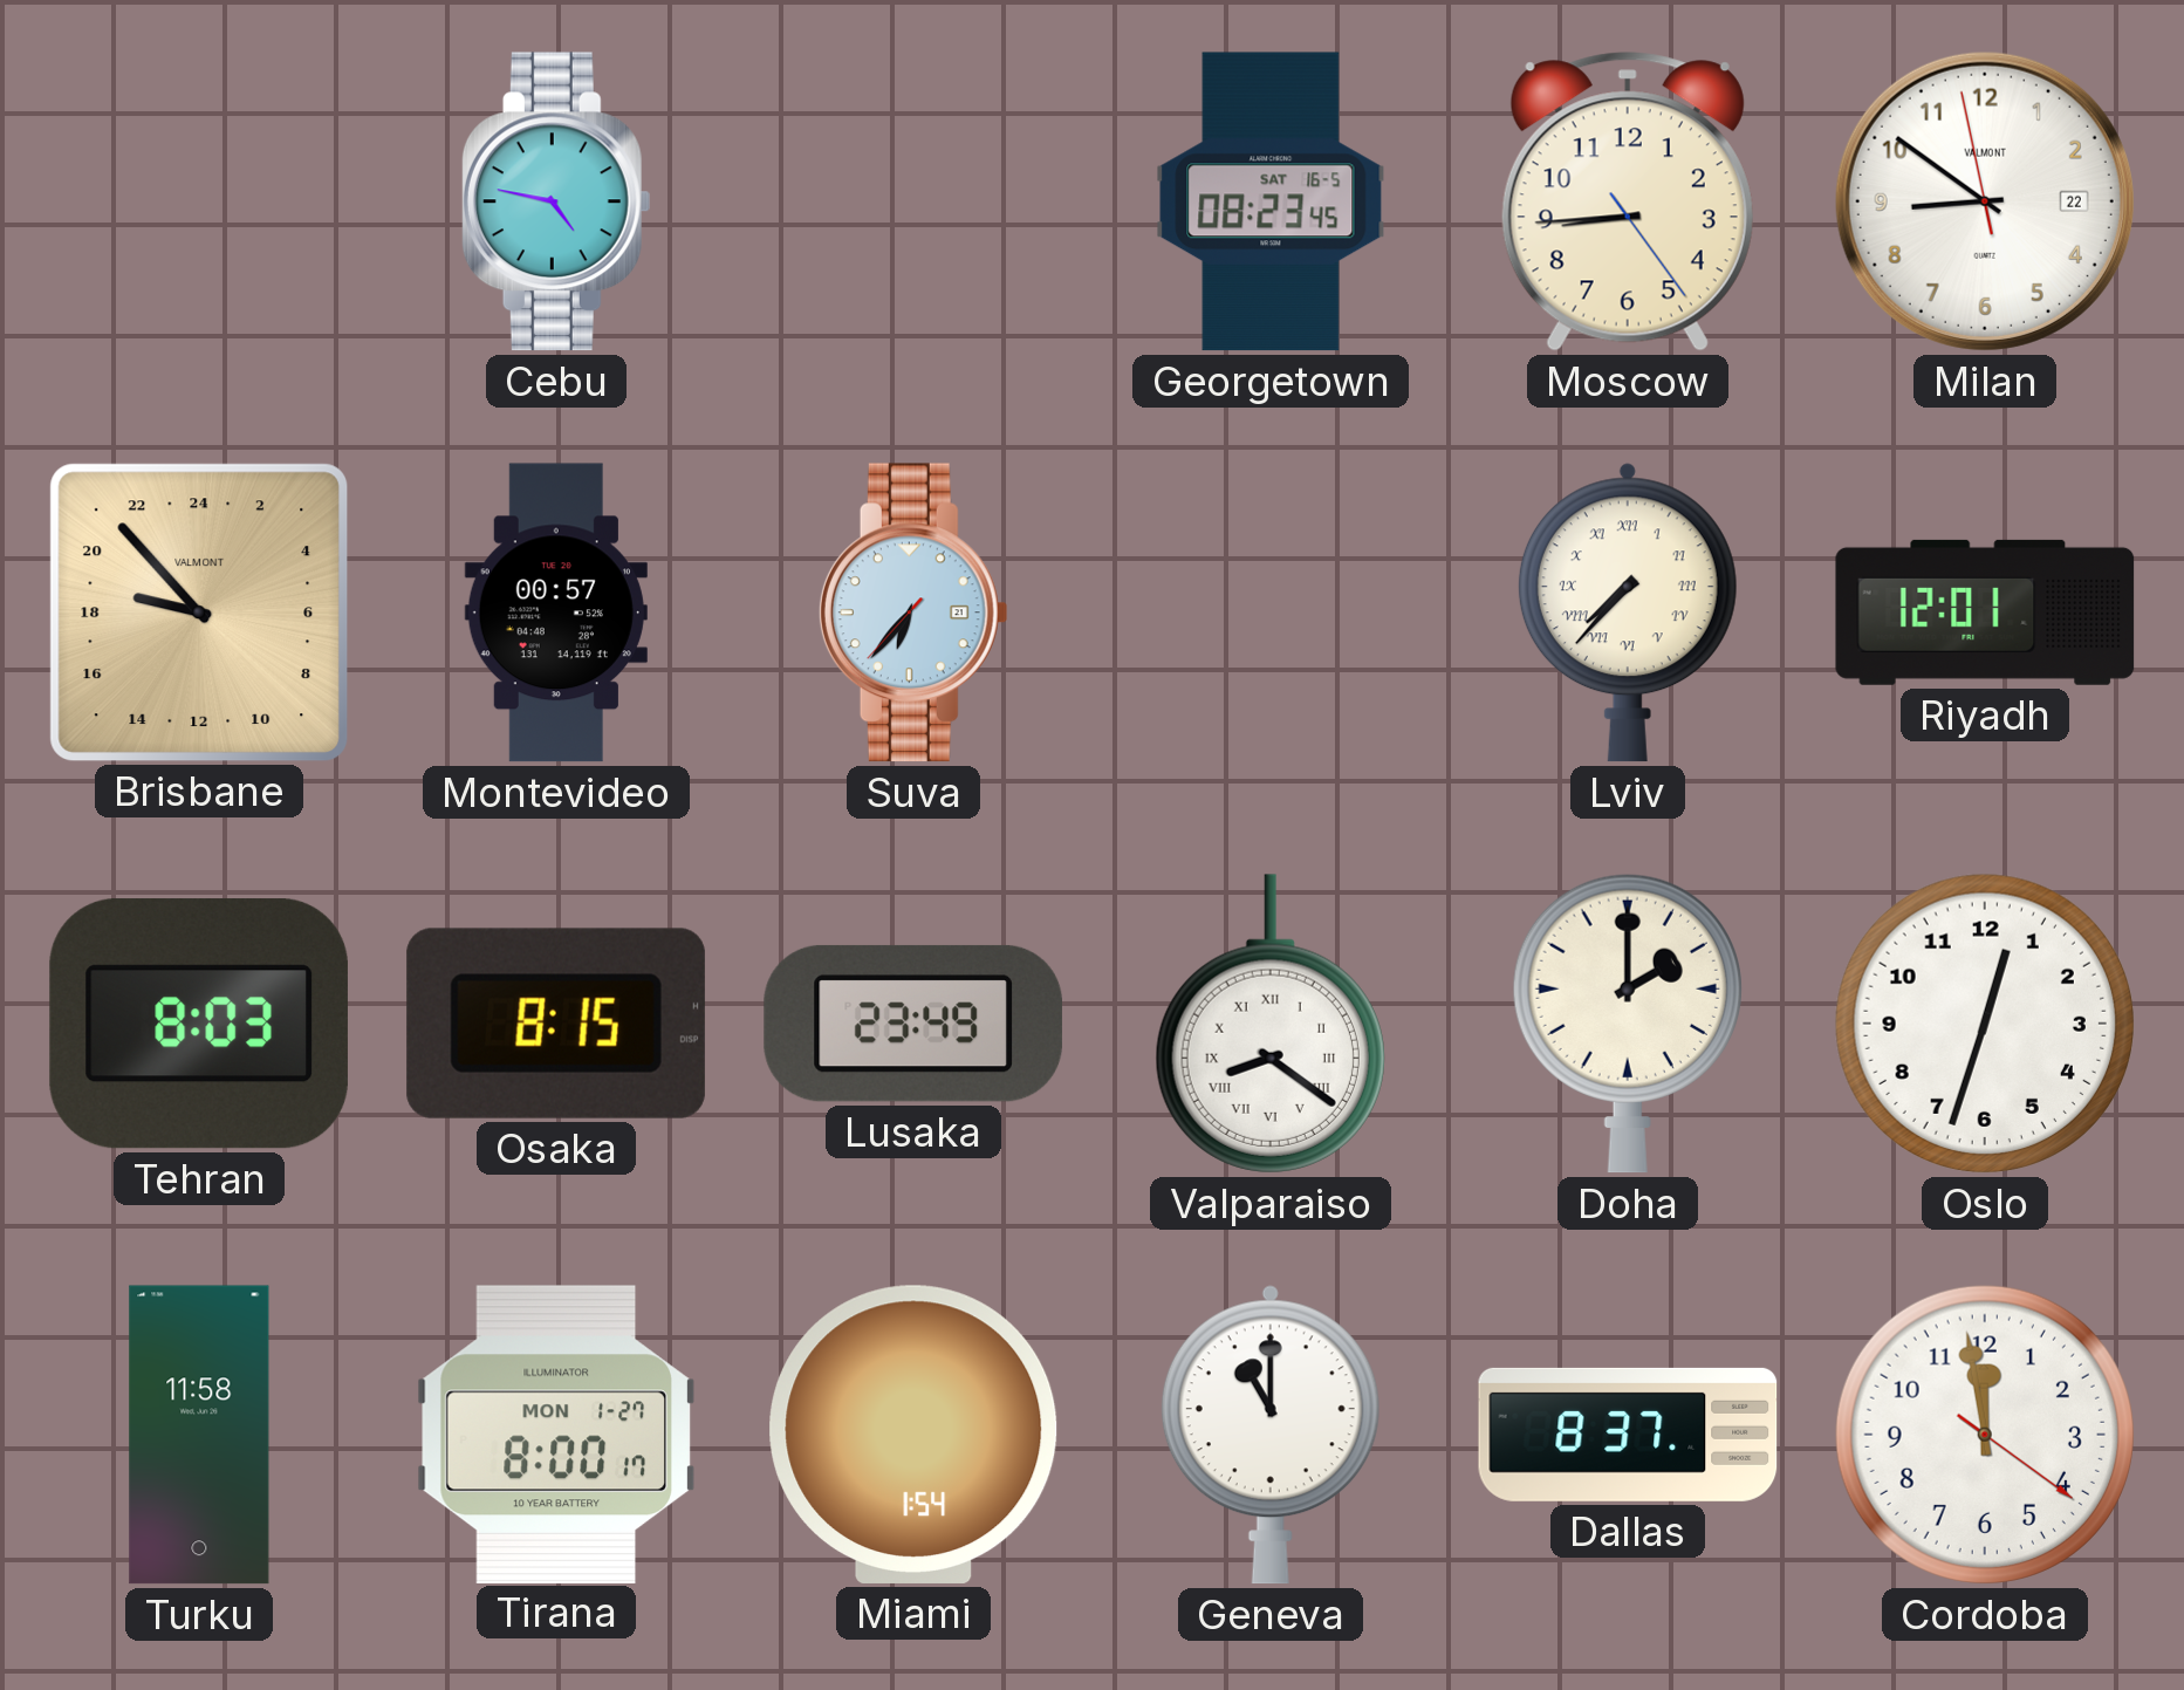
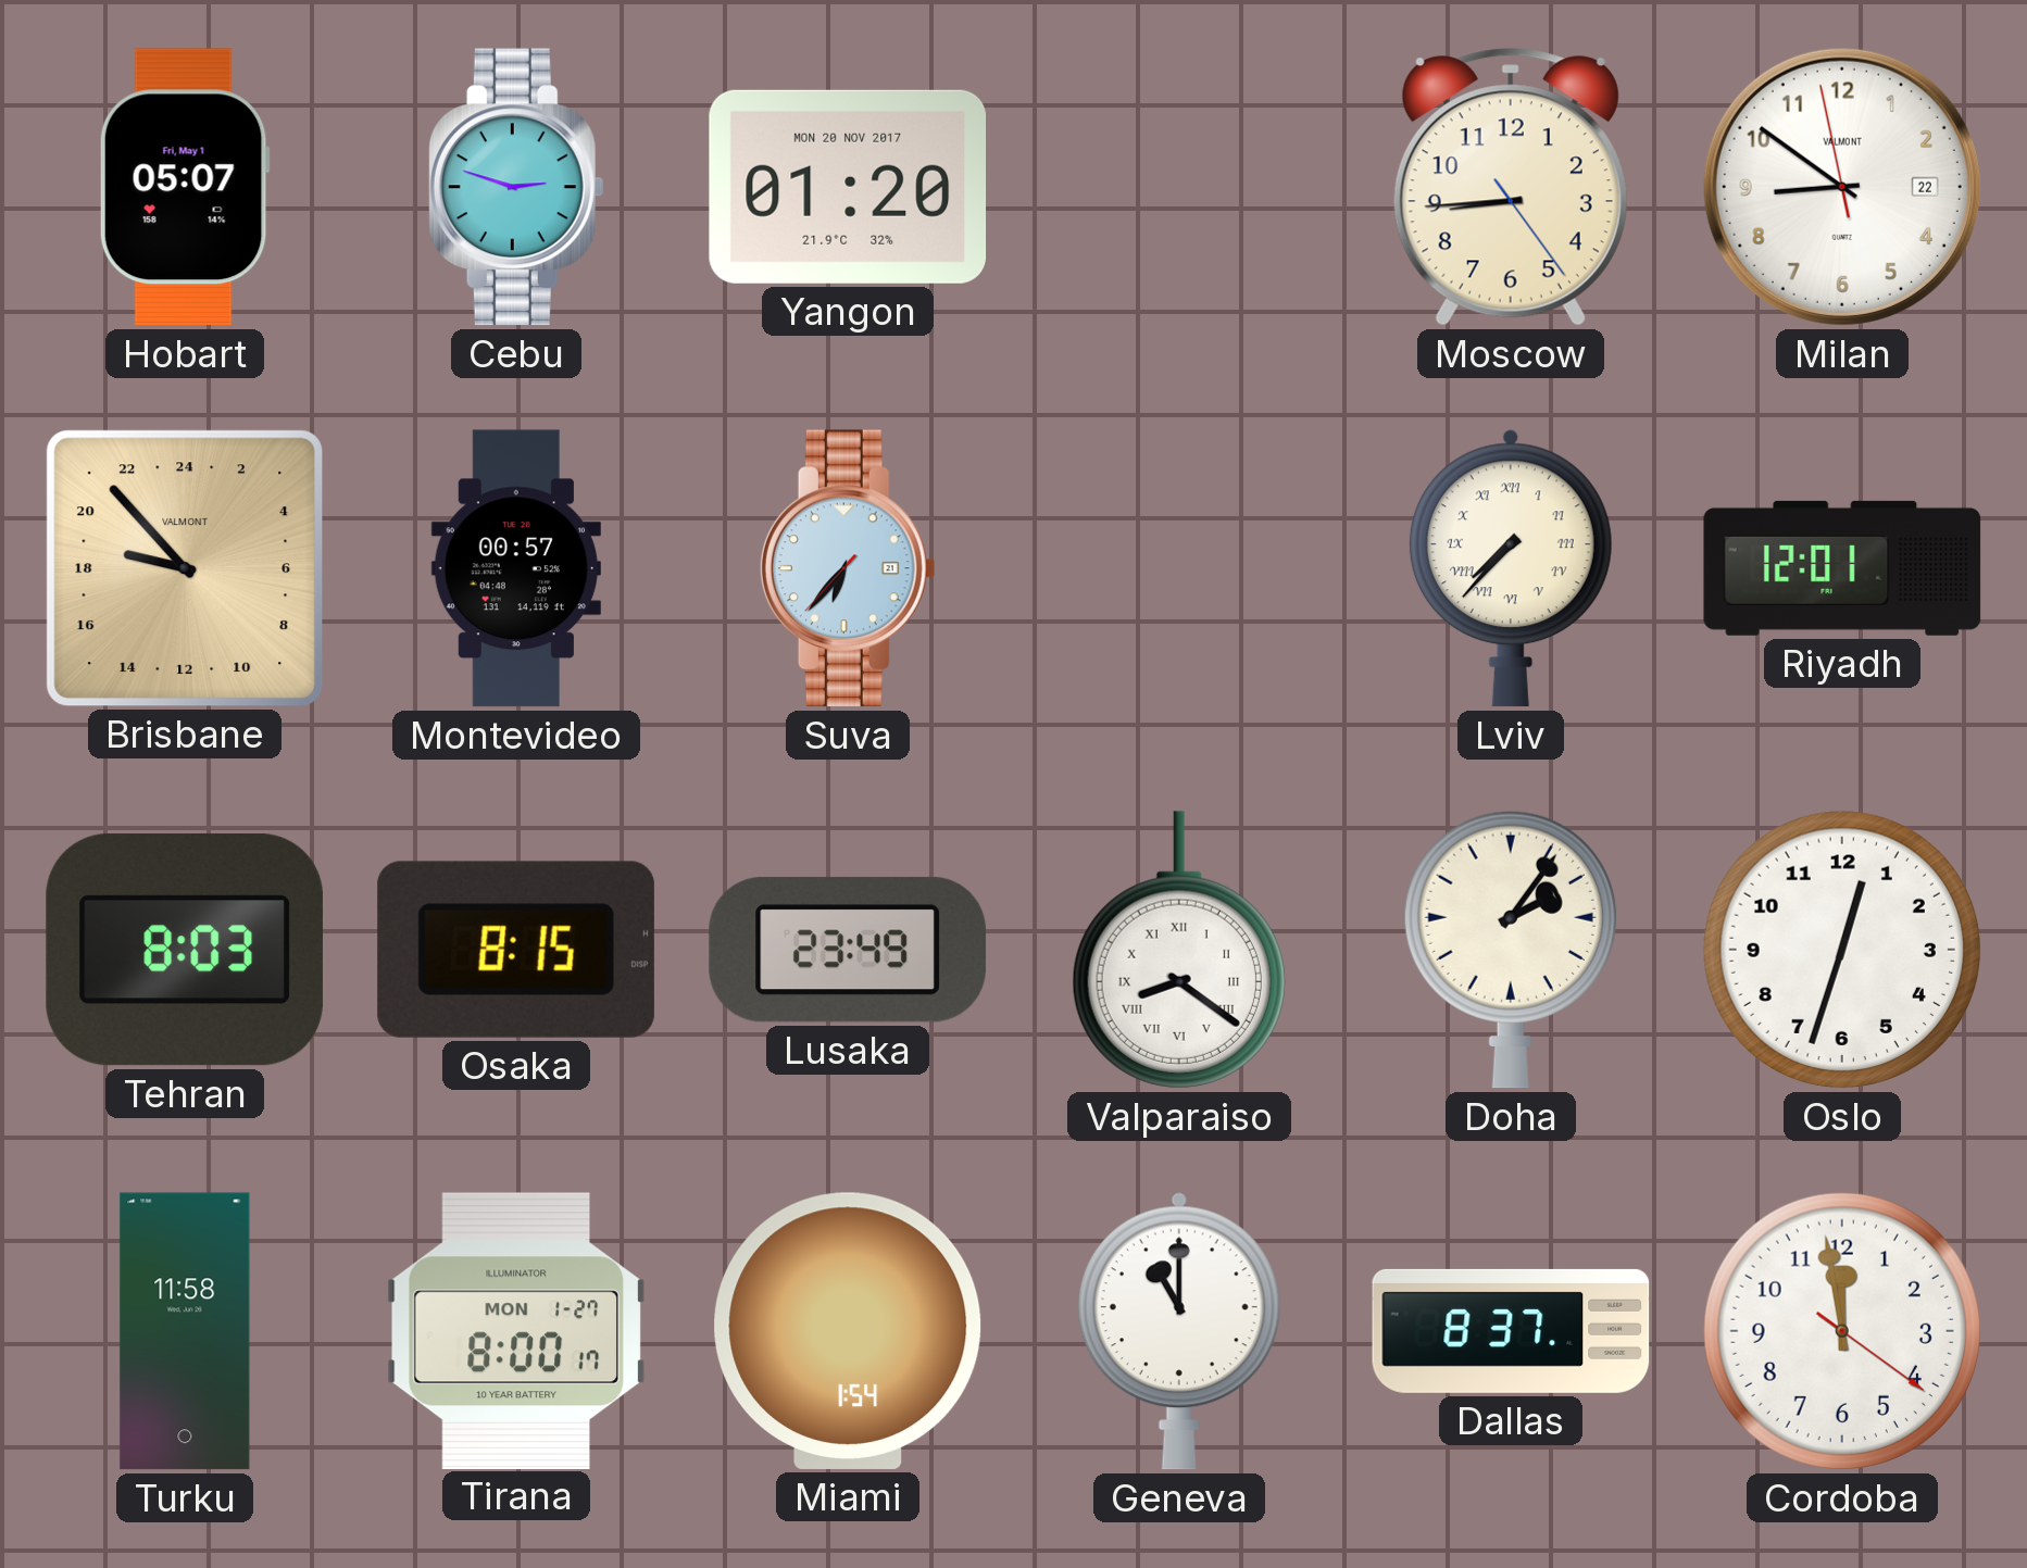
Hobart: none -> 05:07
Cebu: 4:47 -> 2:48
Yangon: none -> 01:20
Georgetown: 08:23 -> none
Doha: 2:00 -> 2:06
